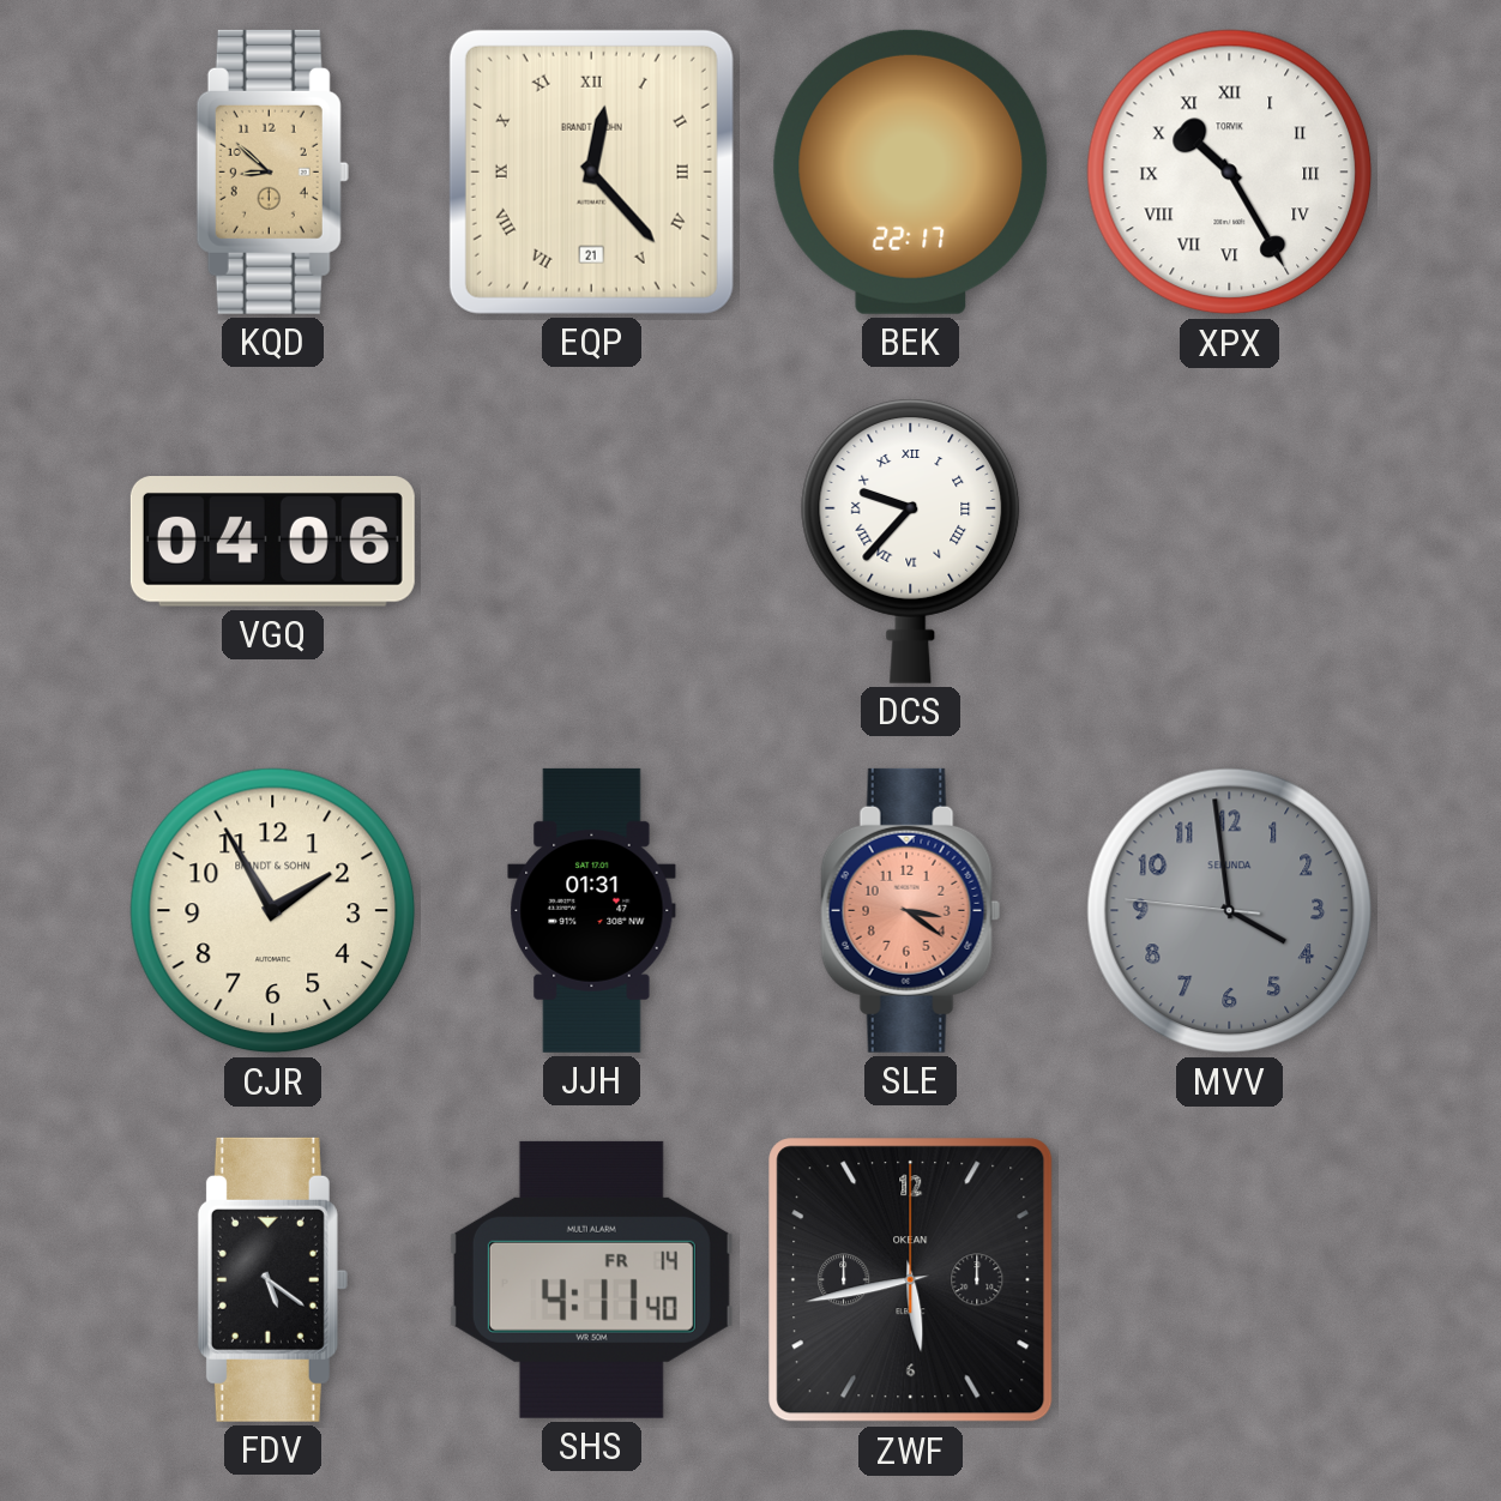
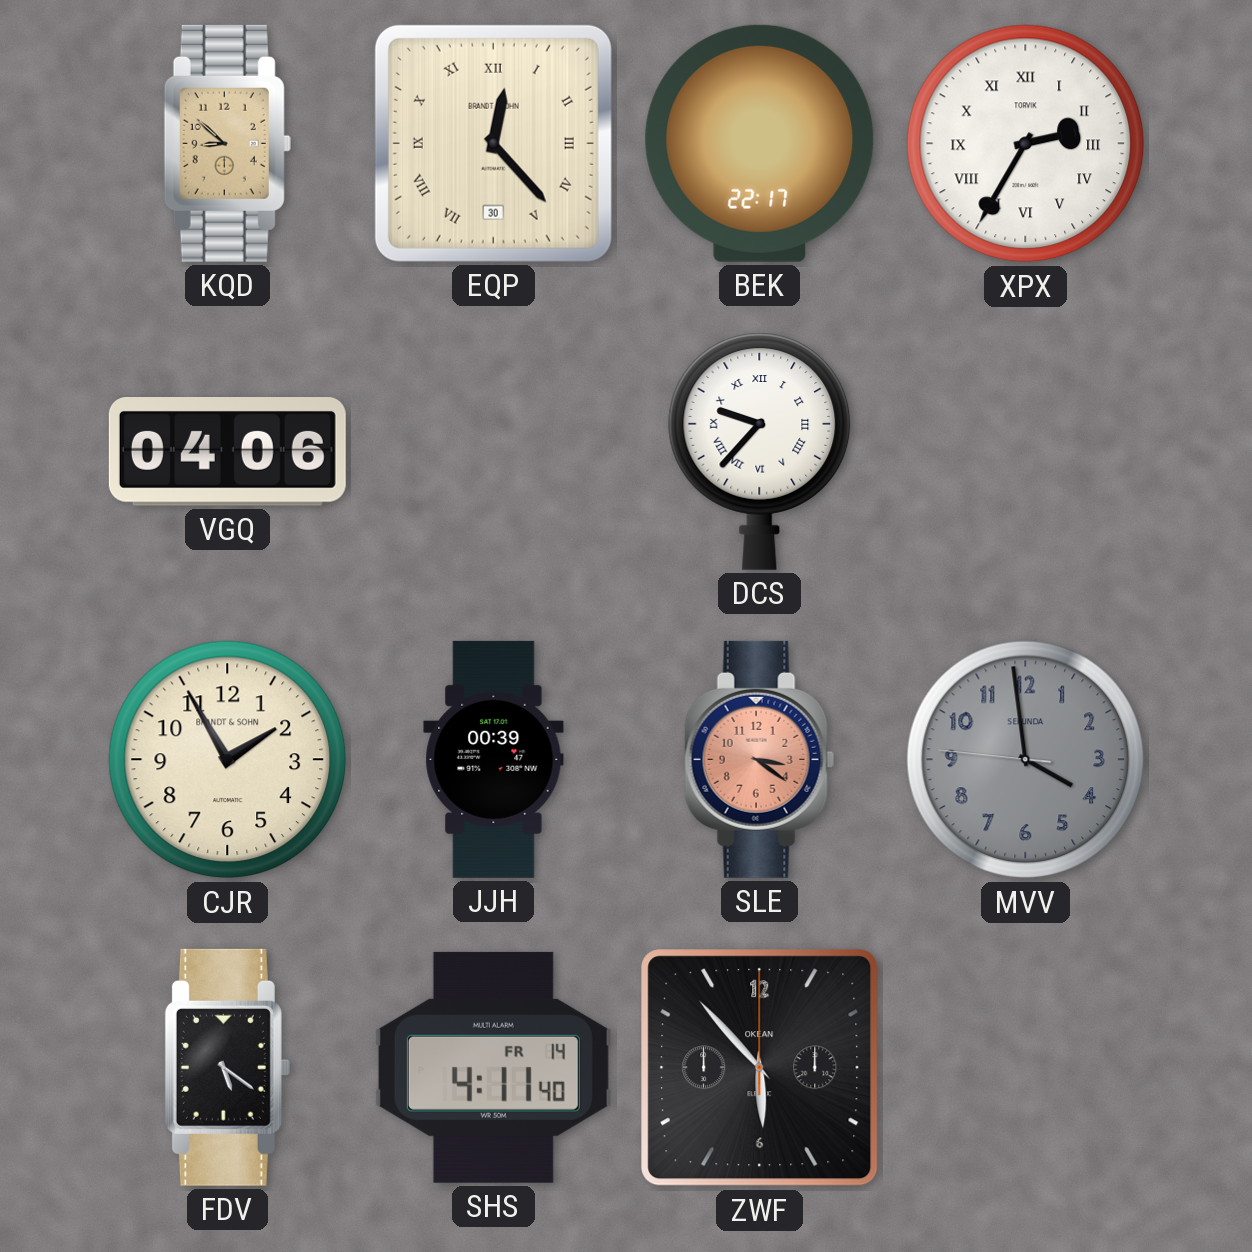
EQP date: 21 -> 30
XPX: 10:25 -> 2:35
JJH: 01:31 -> 00:39
ZWF: 5:43 -> 5:53
